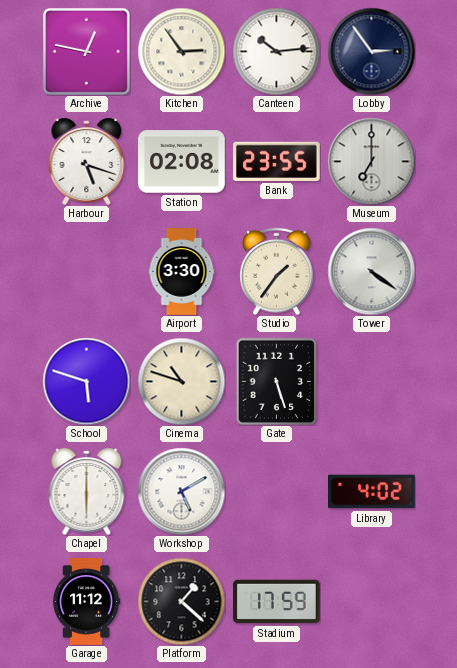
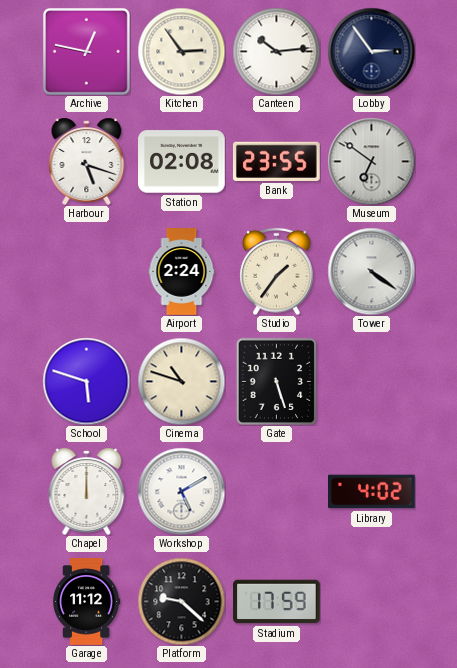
Museum: 7:00 -> 6:51
Airport: 3:30 -> 2:24
Chapel: 6:00 -> 12:00
Platform: 1:22 -> 9:22
